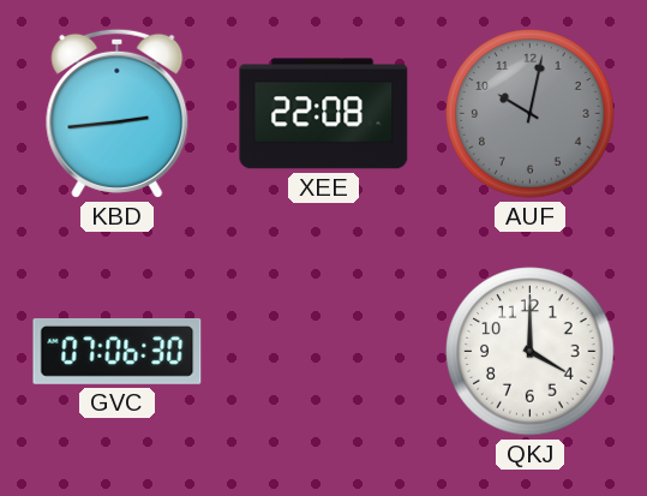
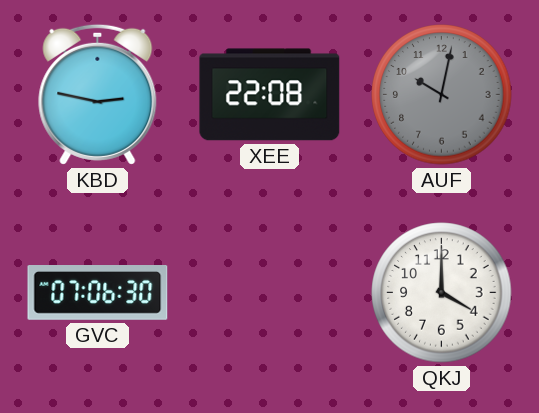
KBD: 2:44 -> 2:47
